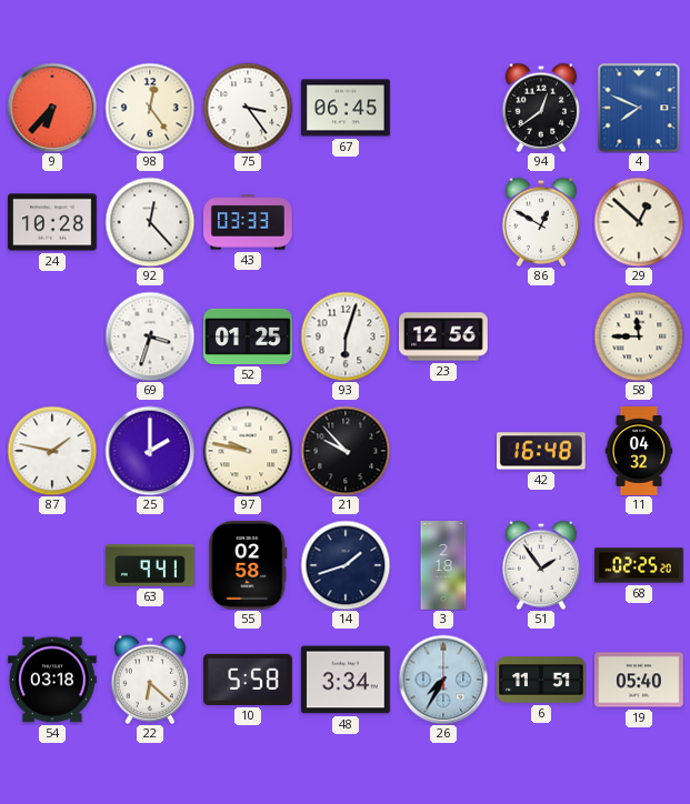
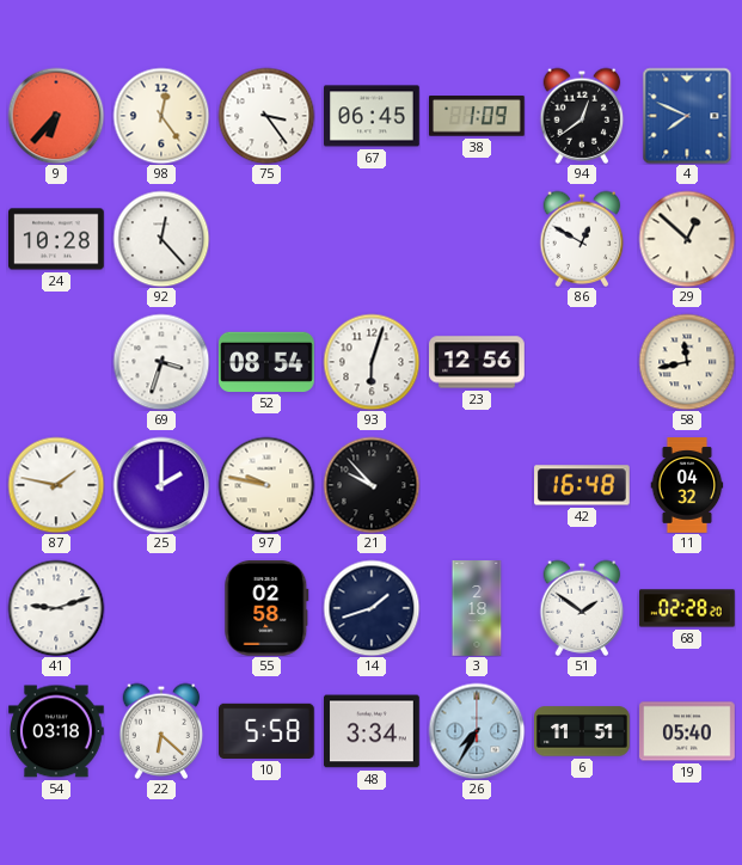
38: none -> 1:09
43: 03:33 -> none
52: 01:25 -> 08:54
58: 11:45 -> 11:43
41: none -> 9:12
63: 9:41 -> none
51: 1:54 -> 1:51
68: 02:25 -> 02:28
